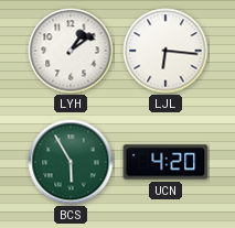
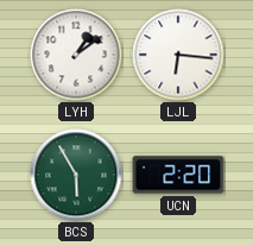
UCN: 4:20 -> 2:20
